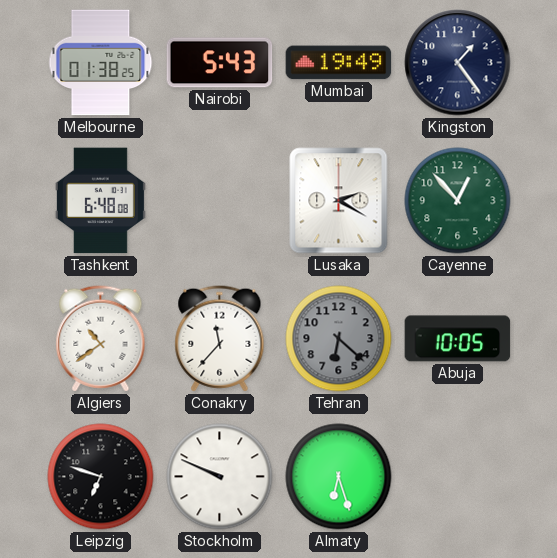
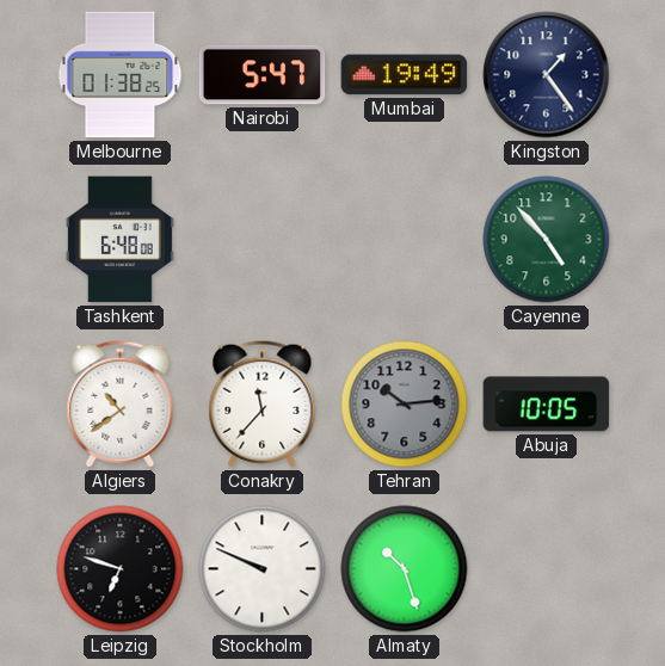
Nairobi: 5:43 -> 5:47
Lusaka: 2:20 -> none
Cayenne: 12:53 -> 4:53
Tehran: 6:22 -> 10:14
Almaty: 6:27 -> 10:27
